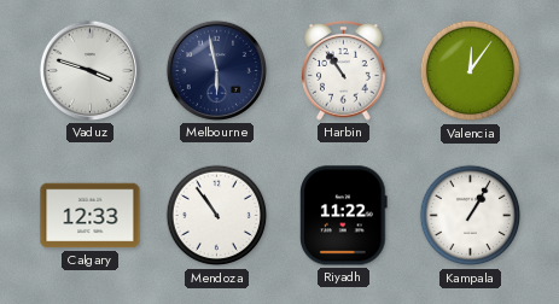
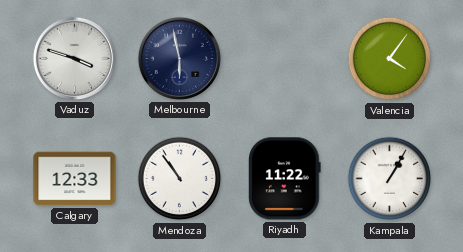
Harbin: 10:54 -> none
Valencia: 12:06 -> 4:06
